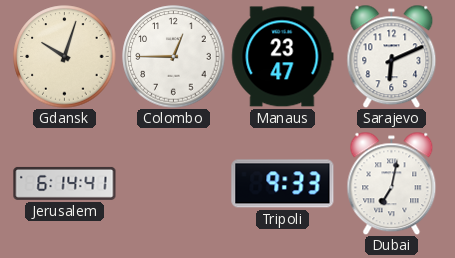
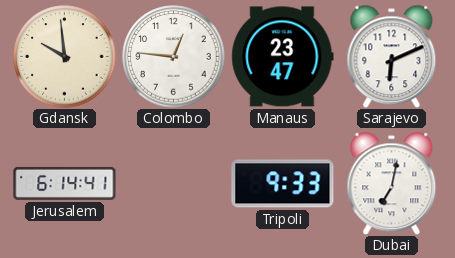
Gdansk: 10:03 -> 9:59
Colombo: 12:45 -> 12:46
